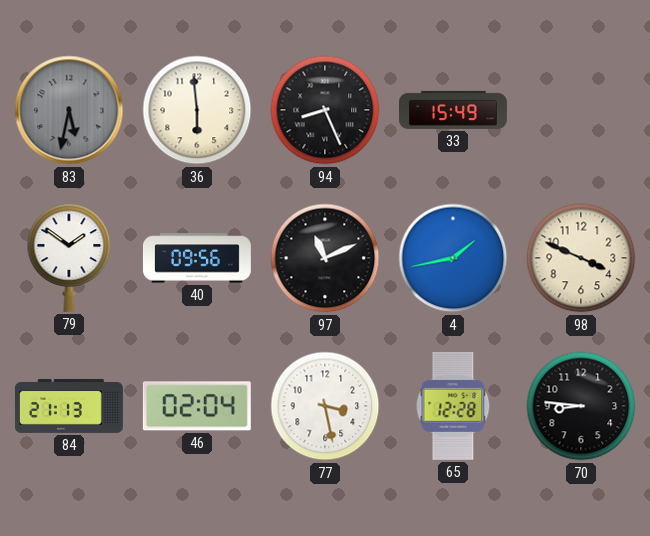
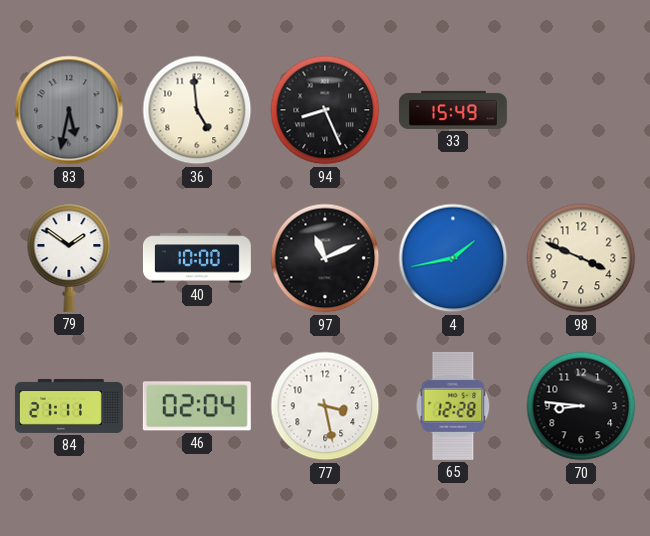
36: 5:59 -> 4:59
40: 09:56 -> 10:00
84: 21:13 -> 21:11
